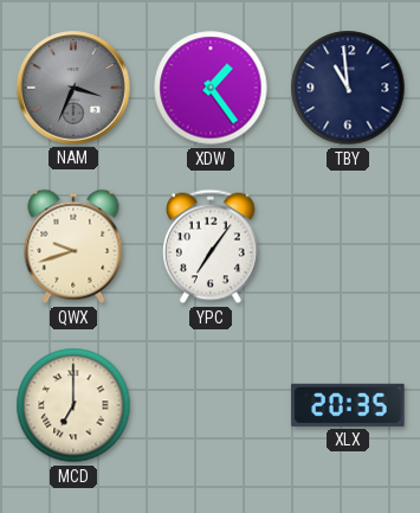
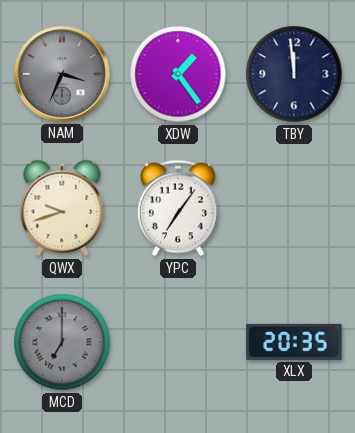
TBY: 10:59 -> 11:59
MCD dial: cream -> grey
